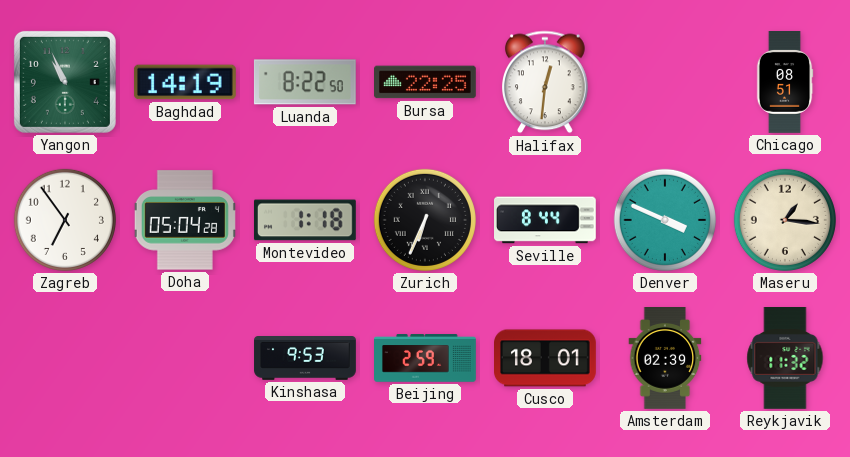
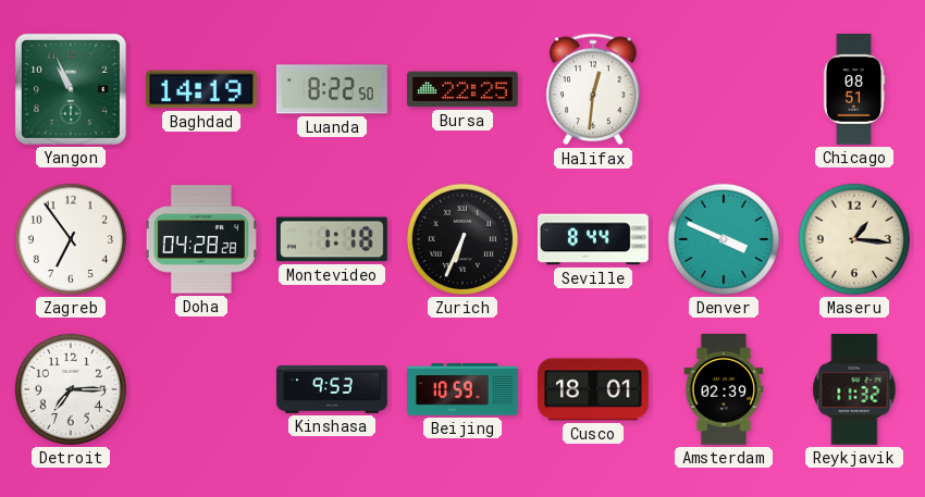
Doha: 05:04 -> 04:28
Detroit: none -> 7:15
Beijing: 2:59 -> 10:59
